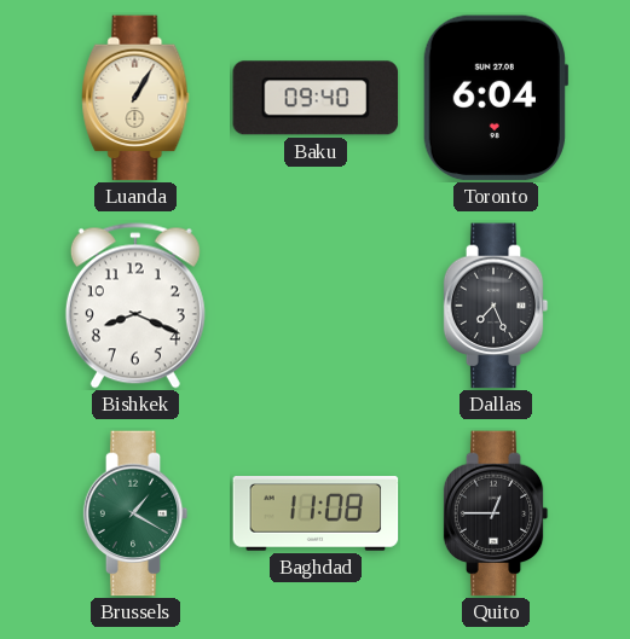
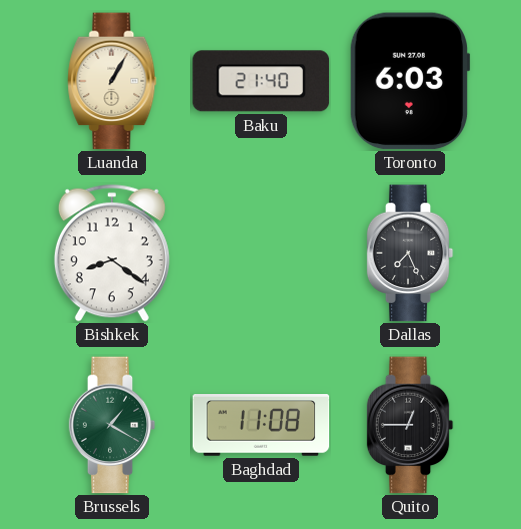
Baku: 09:40 -> 21:40
Toronto: 6:04 -> 6:03
Bishkek: 8:19 -> 8:21
